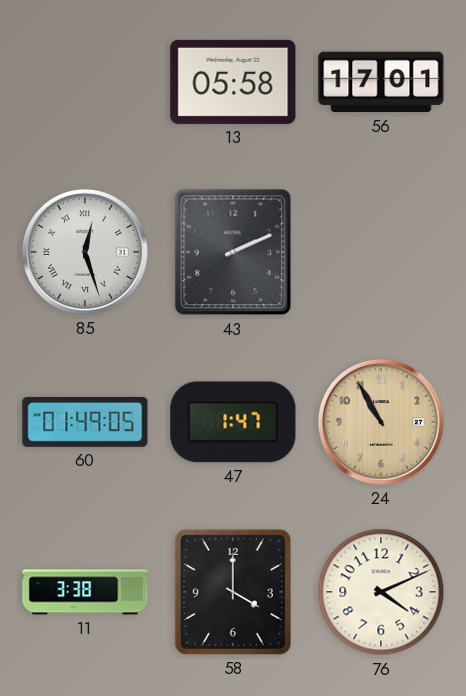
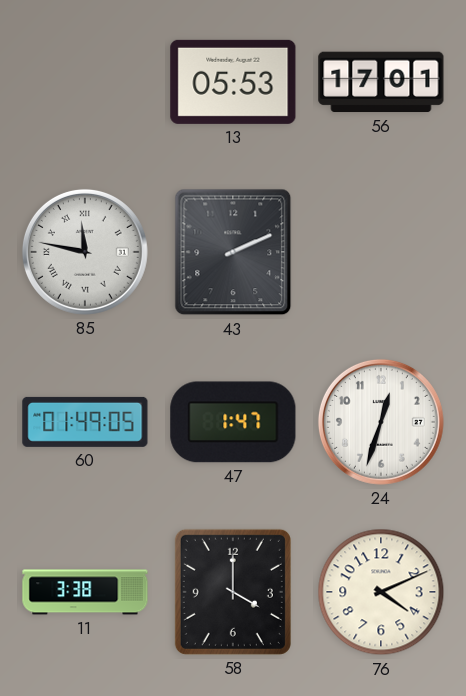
13: 05:58 -> 05:53
85: 12:27 -> 11:47
24: 10:55 -> 12:33
24 dial: champagne -> white
